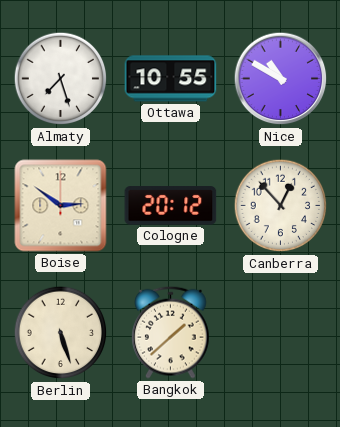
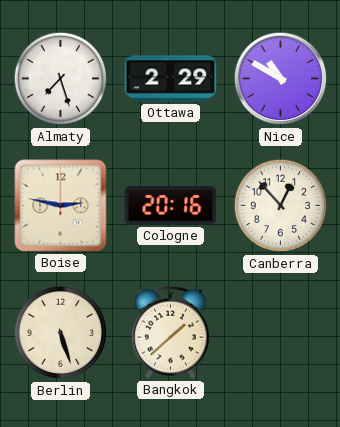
Ottawa: 10:55 -> 2:29
Boise: 2:51 -> 2:47
Cologne: 20:12 -> 20:16
